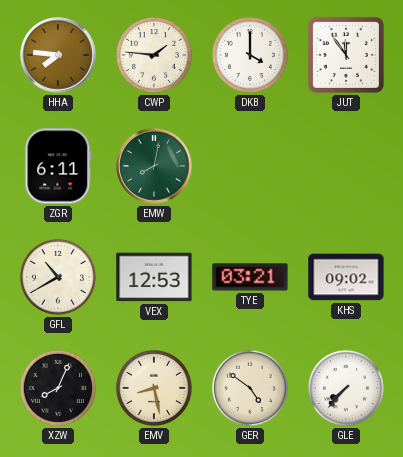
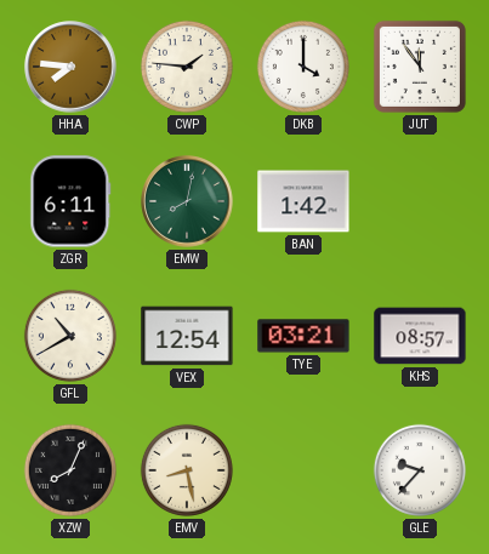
BAN: none -> 1:42
VEX: 12:53 -> 12:54
KHS: 09:02 -> 08:57
GER: 4:51 -> none
GLE: 7:37 -> 9:37
